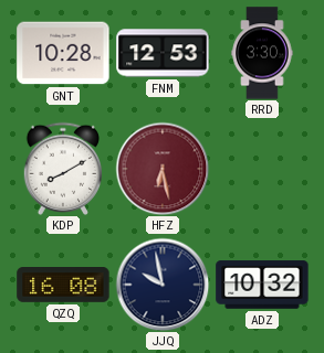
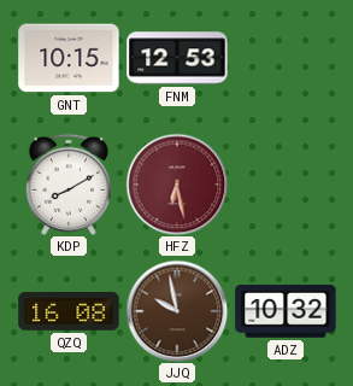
GNT: 10:28 -> 10:15
RRD: 3:30 -> none
JJQ dial: navy -> brown
